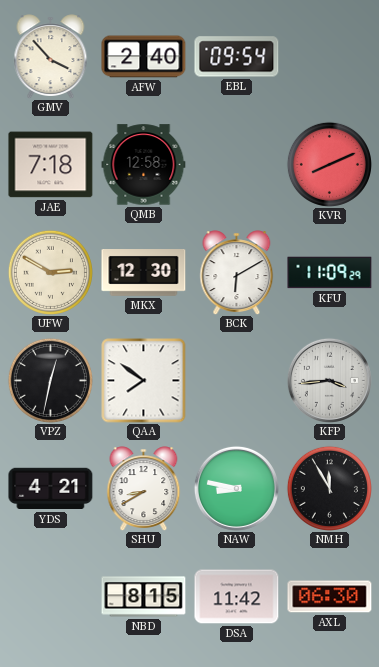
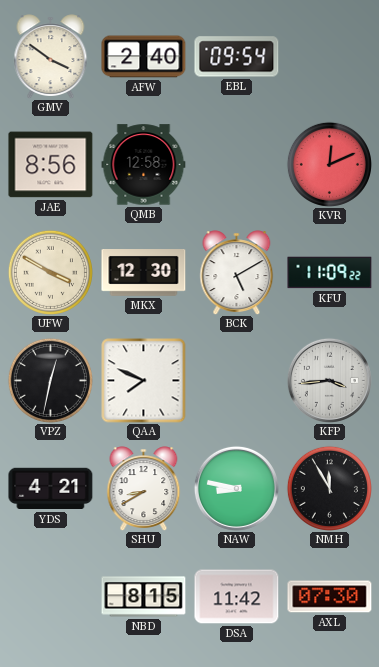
GMV: 3:53 -> 3:51
JAE: 7:18 -> 8:56
KVR: 8:11 -> 12:11
UFW: 2:50 -> 3:50
BCK: 6:10 -> 5:10
KFU: 11:09:29 -> 11:09:22
QAA: 7:51 -> 7:49
AXL: 06:30 -> 07:30
